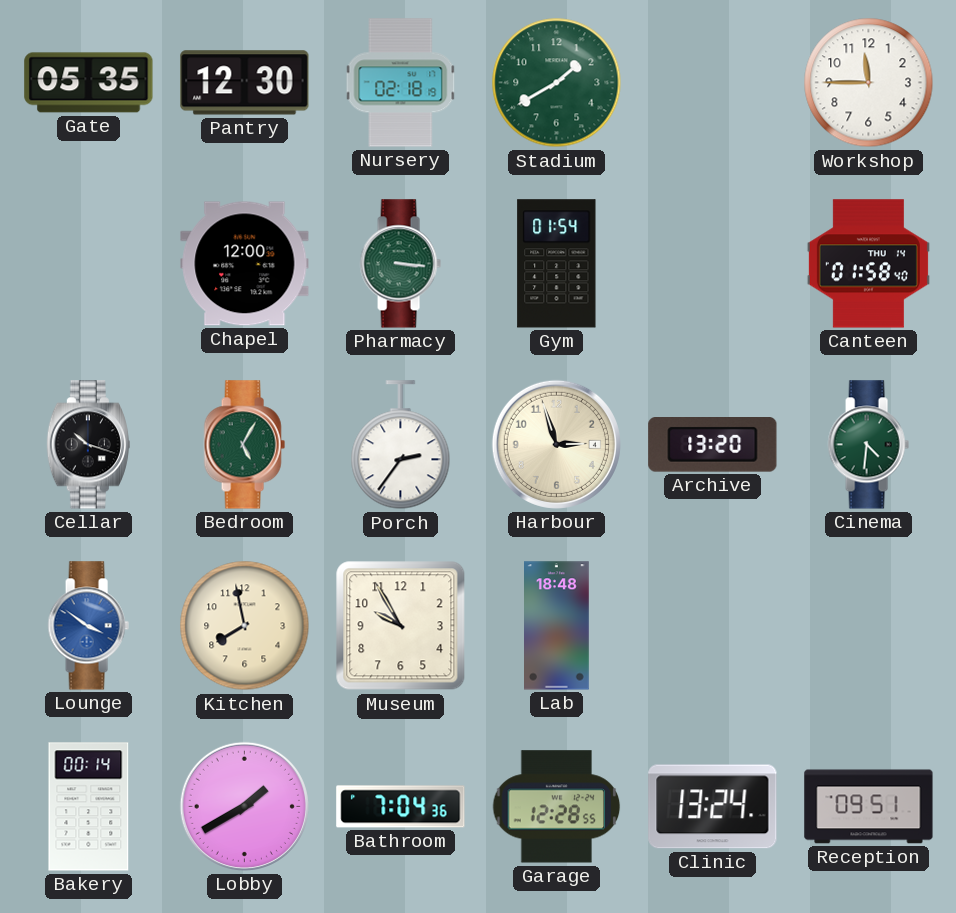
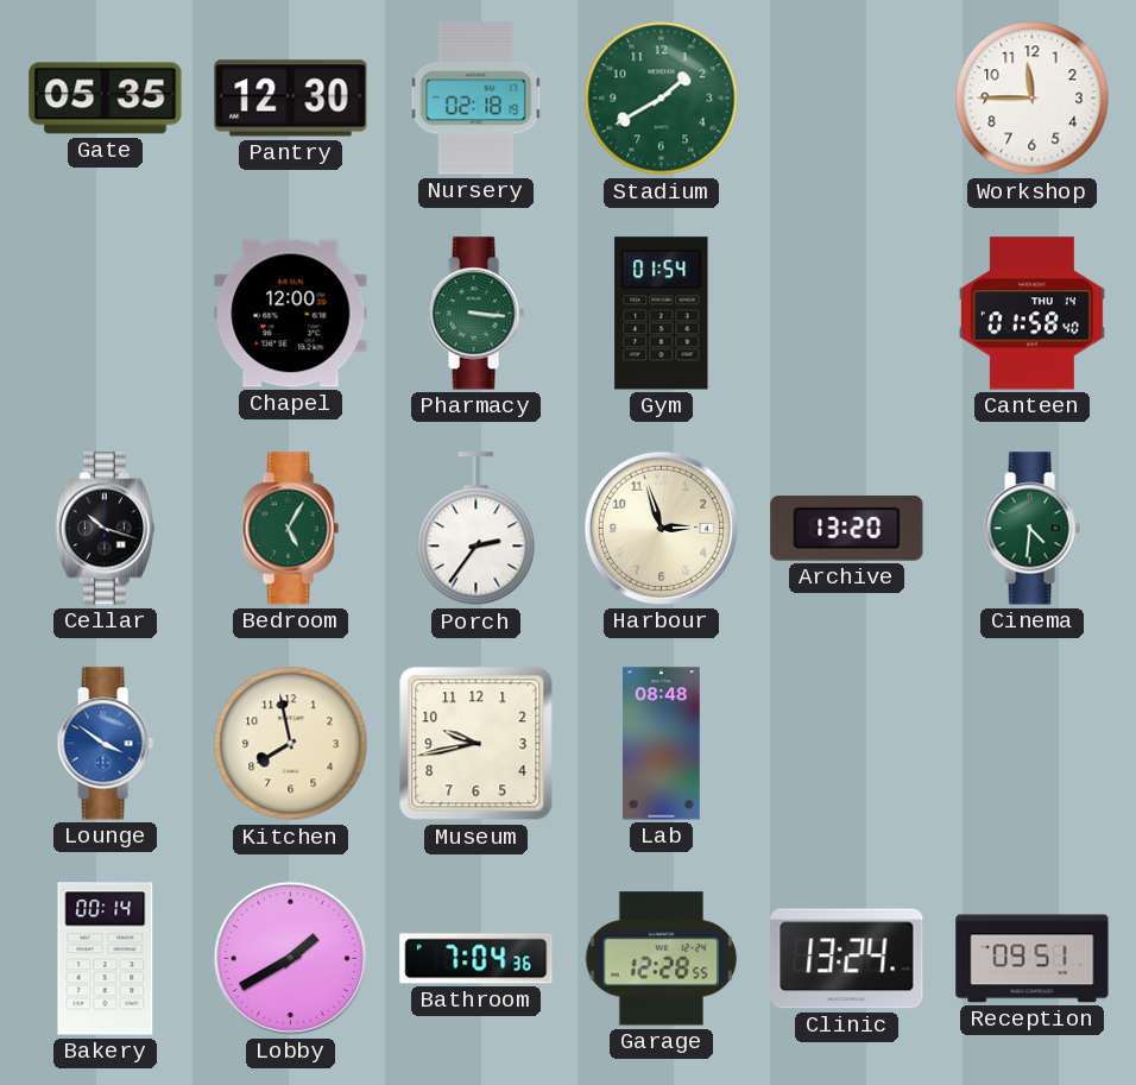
Museum: 9:55 -> 9:43
Lab: 18:48 -> 08:48
